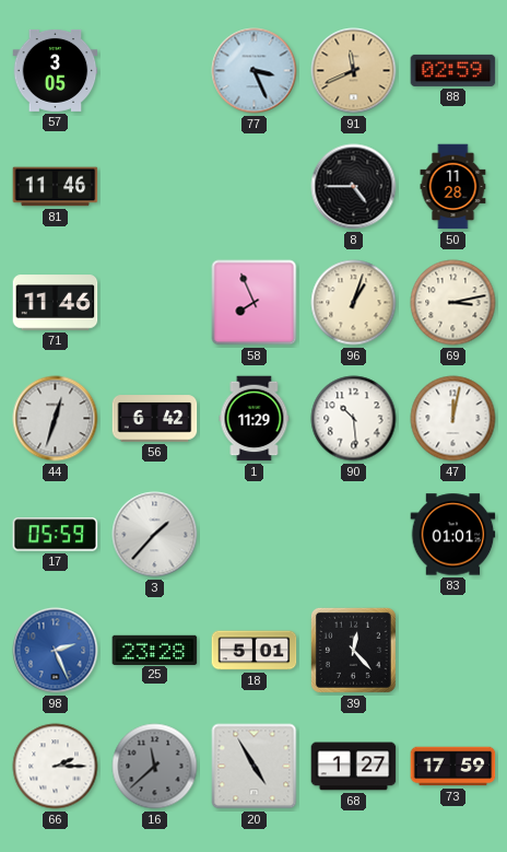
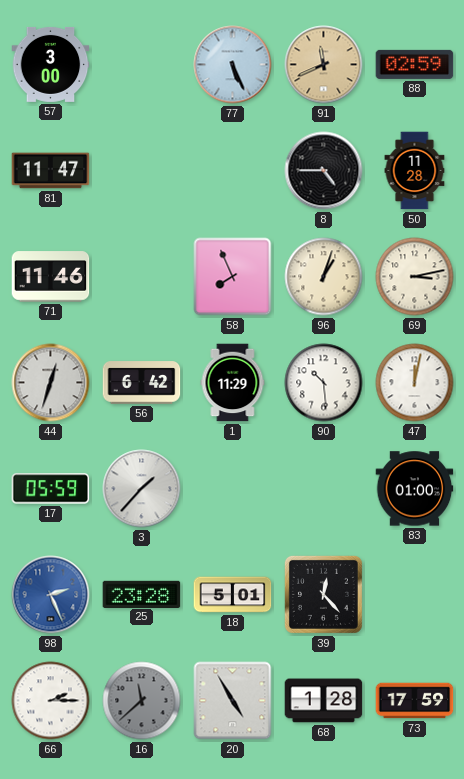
57: 3:05 -> 3:00
77: 3:26 -> 5:26
81: 11:46 -> 11:47
83: 01:01 -> 01:00
68: 1:27 -> 1:28
